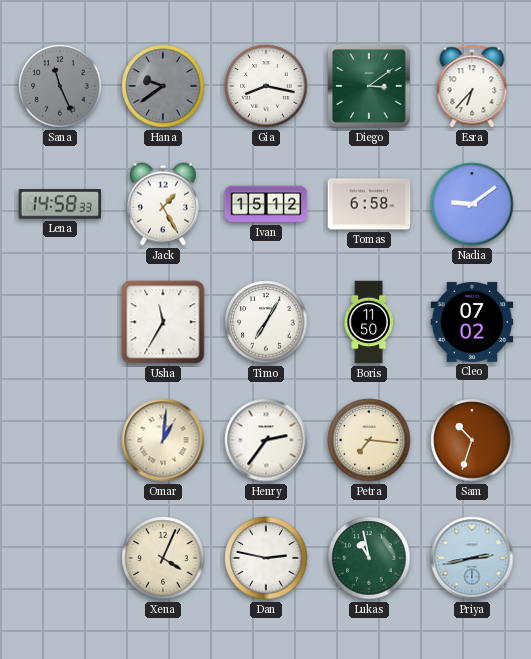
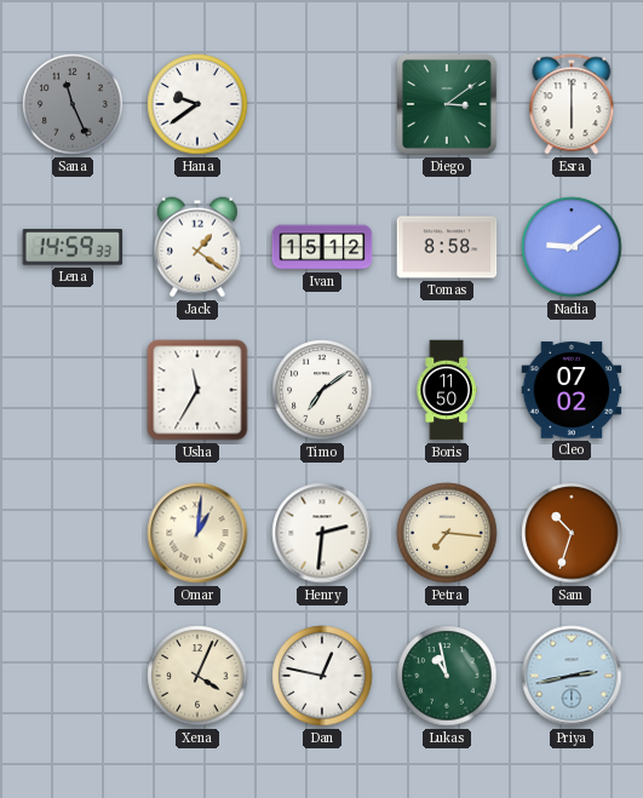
Hana dial: grey -> white
Gia: 8:17 -> none
Esra: 6:37 -> 6:00
Lena: 14:58 -> 14:59
Jack: 1:25 -> 1:21
Tomas: 6:58 -> 8:58
Timo: 7:05 -> 7:09
Henry: 2:36 -> 2:31
Dan: 2:47 -> 12:47
